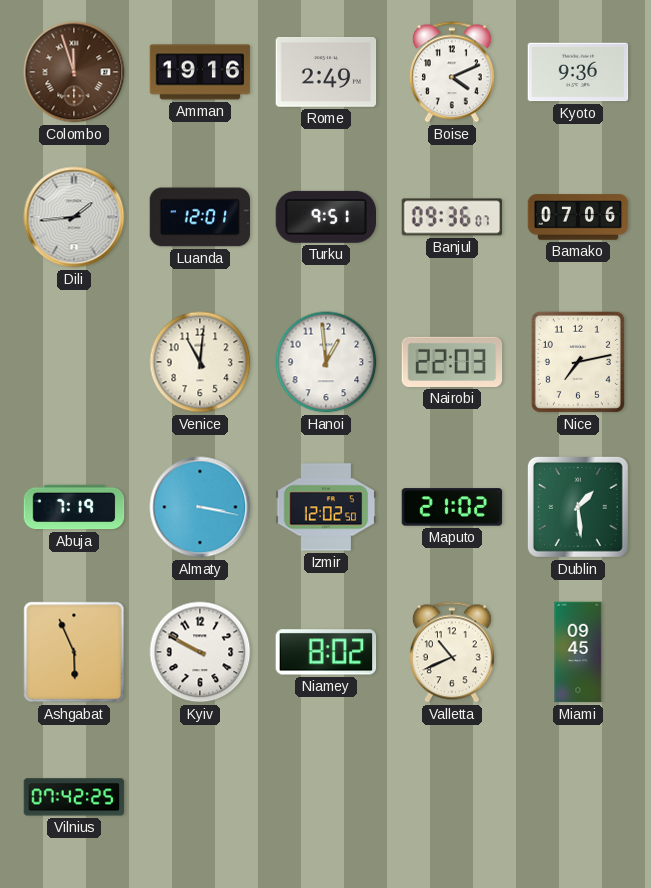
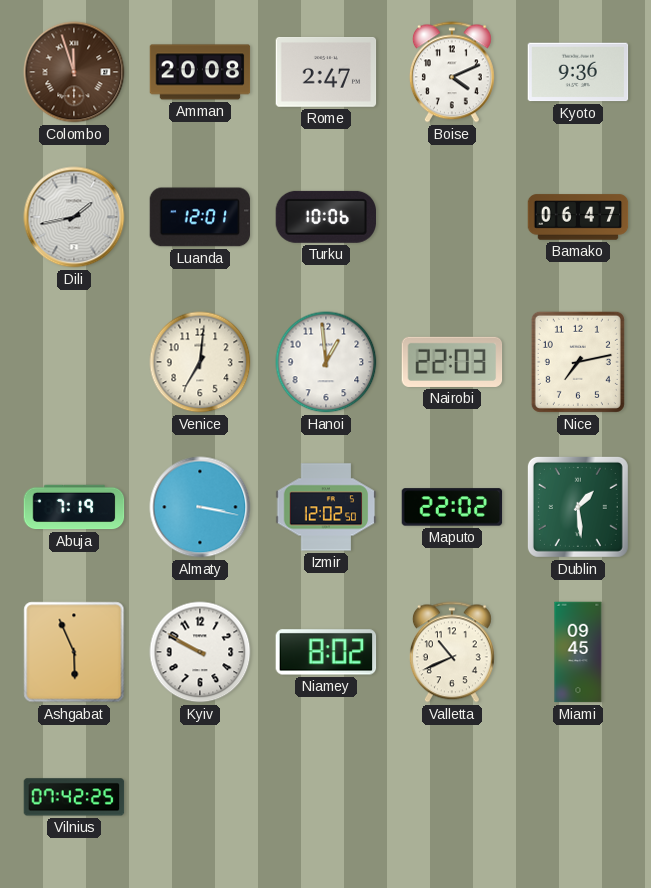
Amman: 19:16 -> 20:08
Rome: 2:49 -> 2:47
Dili: 1:44 -> 1:43
Turku: 9:51 -> 10:06
Banjul: 09:36 -> none
Bamako: 07:06 -> 06:47
Venice: 11:01 -> 7:01
Maputo: 21:02 -> 22:02
